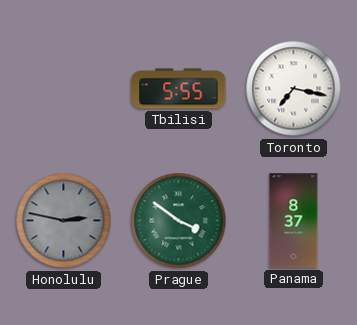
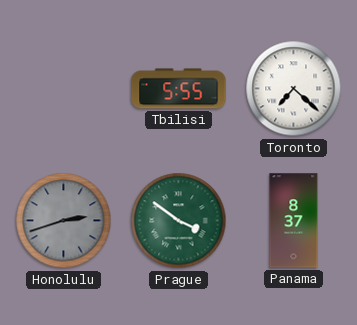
Toronto: 7:17 -> 7:22
Honolulu: 2:47 -> 2:42
